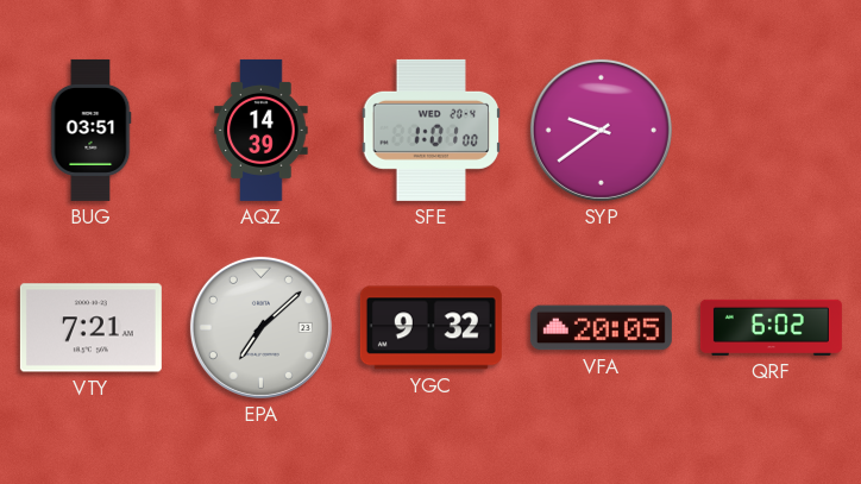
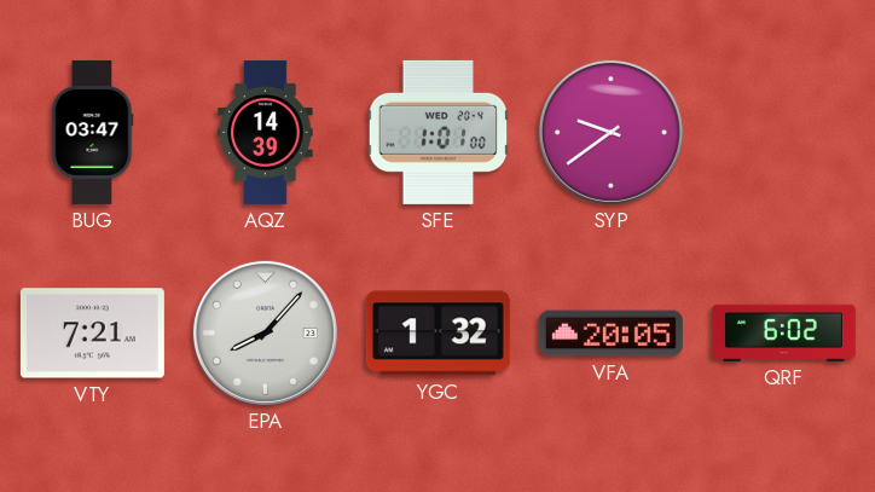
BUG: 03:51 -> 03:47
EPA: 7:08 -> 8:07
YGC: 9:32 -> 1:32
